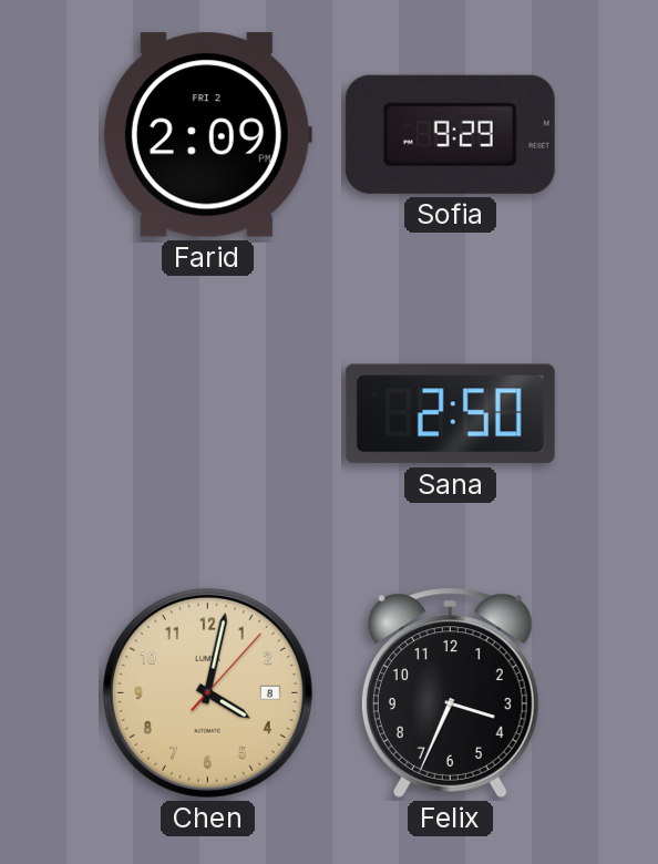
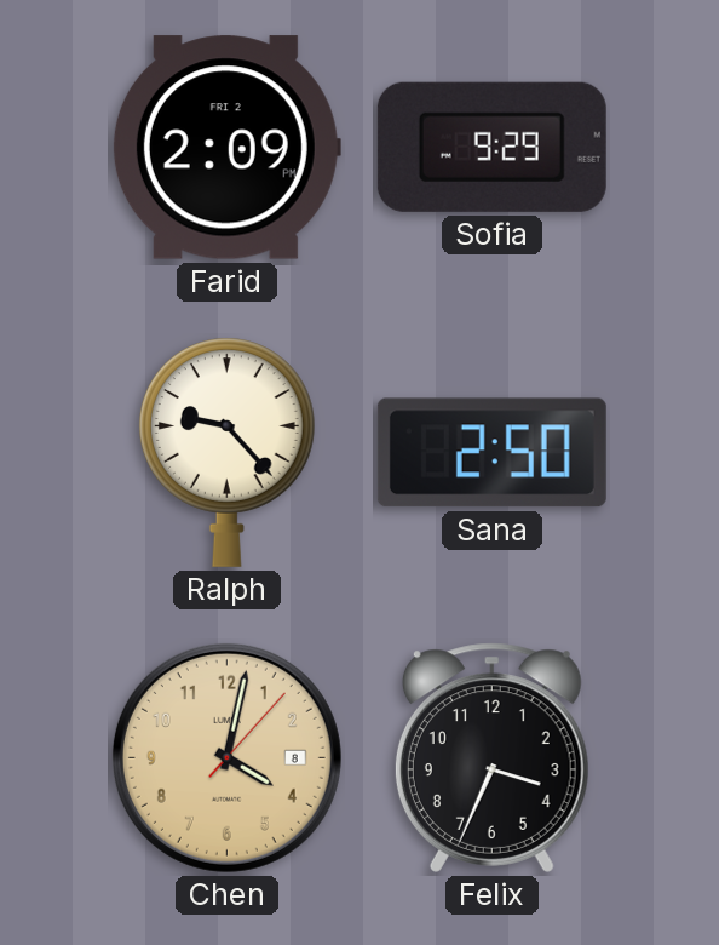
Ralph: none -> 9:23
